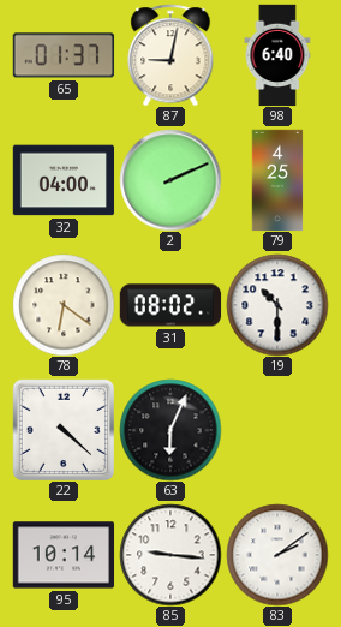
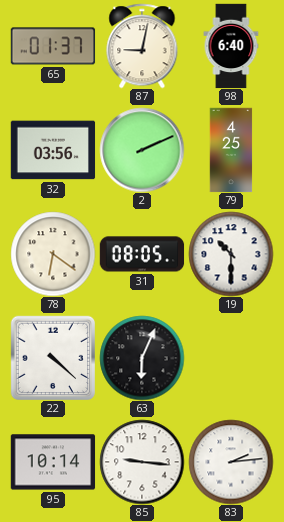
32: 04:00 -> 03:56
31: 08:02 -> 08:05
83: 2:09 -> 2:14
